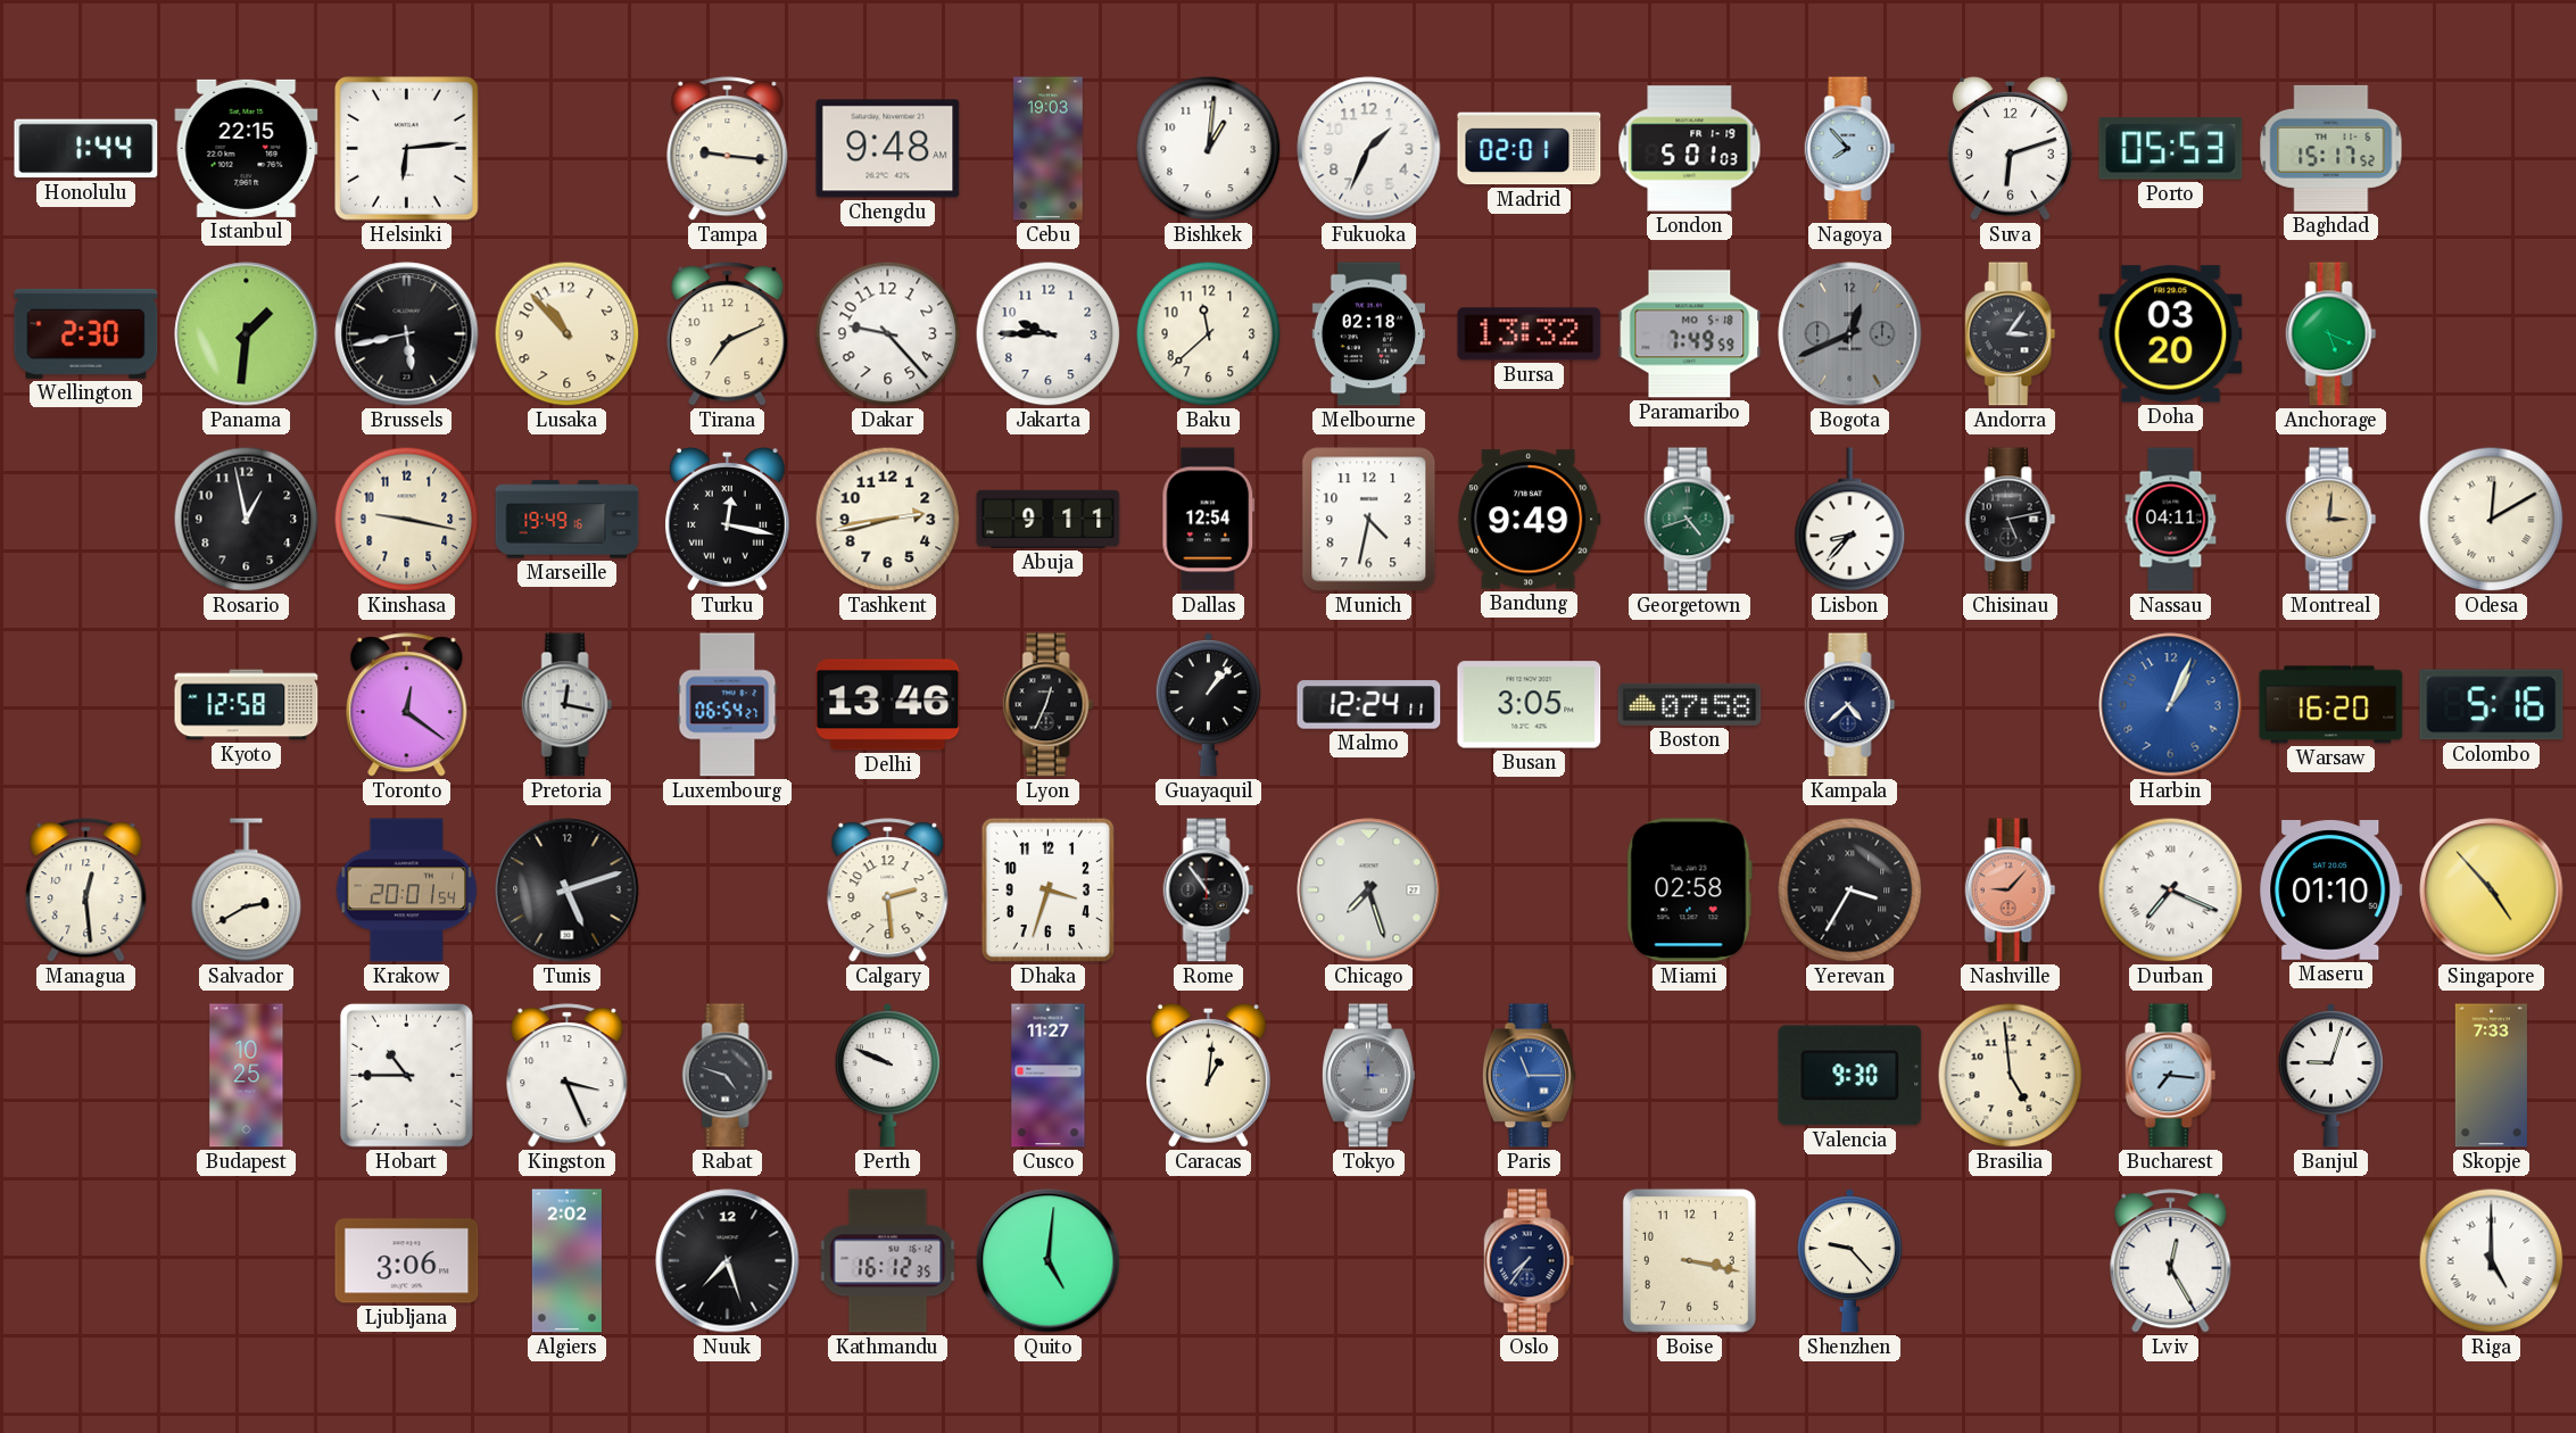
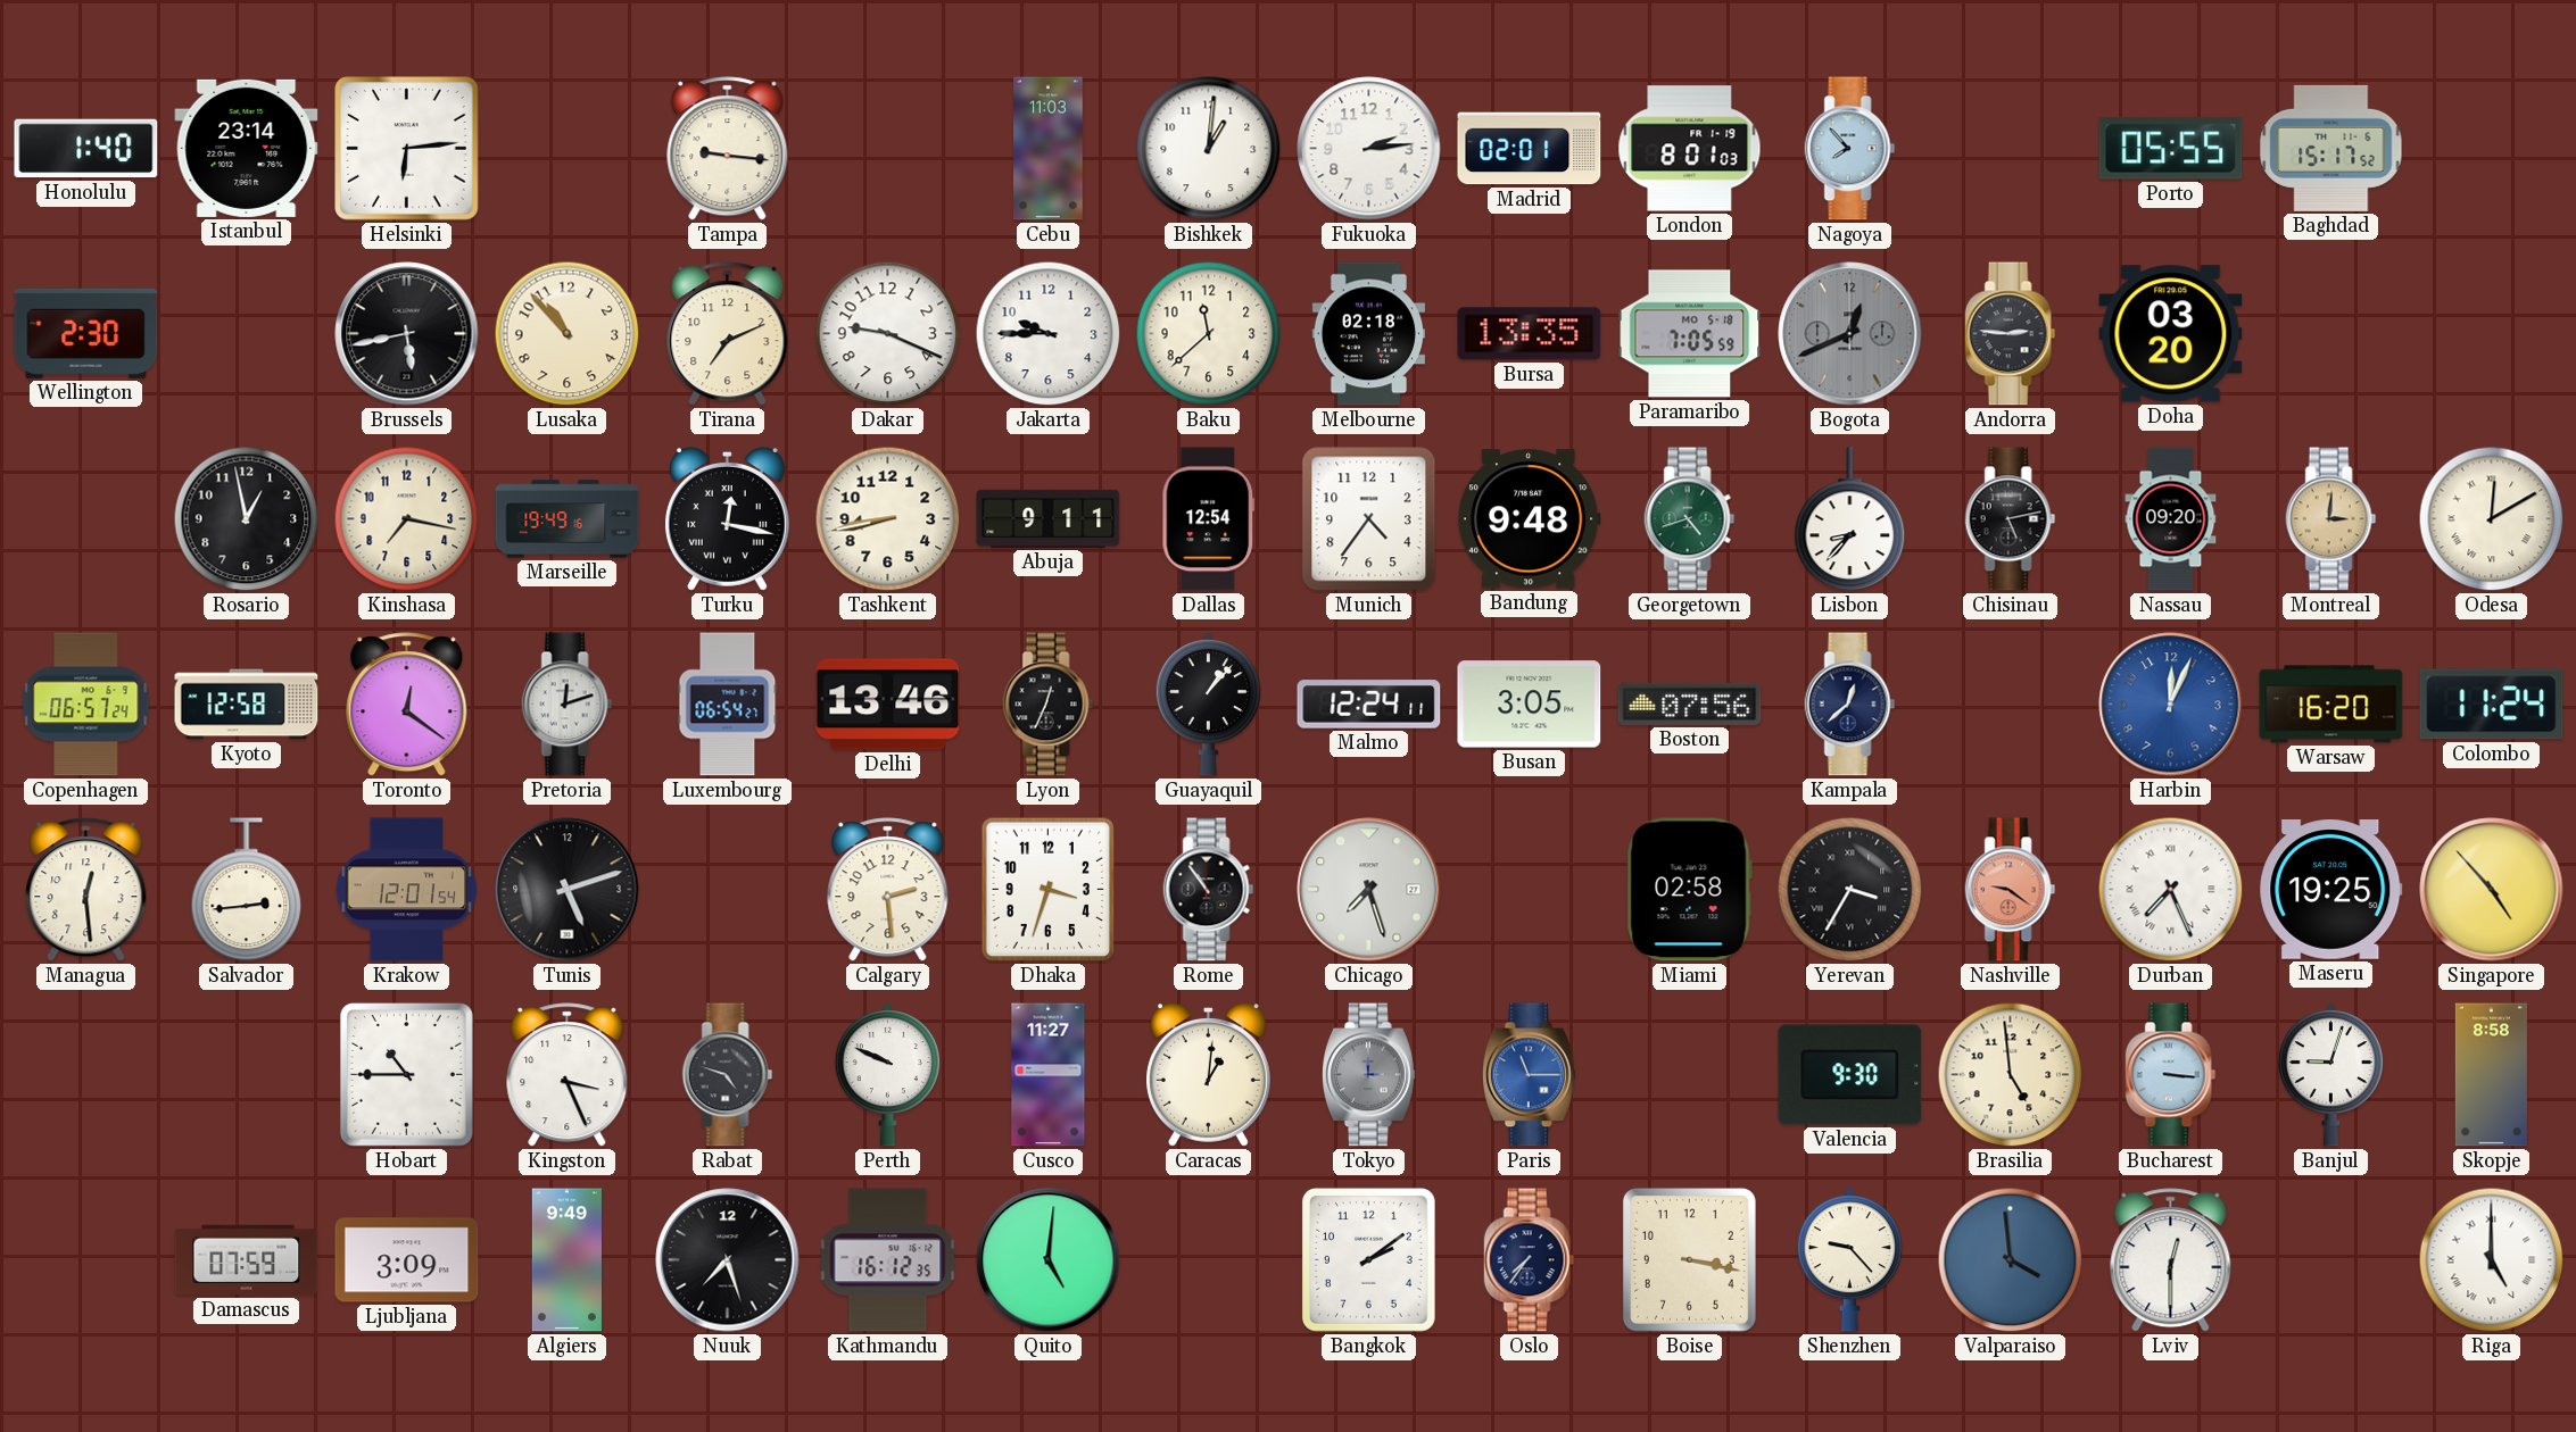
Honolulu: 1:44 -> 1:40
Istanbul: 22:15 -> 23:14
Chengdu: 9:48 -> none
Cebu: 19:03 -> 11:03
Fukuoka: 1:34 -> 2:14
London: 5:01 -> 8:01
Suva: 6:12 -> none
Porto: 05:53 -> 05:55
Panama: 1:31 -> none
Dakar: 9:23 -> 9:19
Bursa: 13:32 -> 13:35
Paramaribo: 7:49 -> 7:05
Andorra: 3:06 -> 2:46
Anchorage: 5:19 -> none
Kinshasa: 9:17 -> 7:17
Tashkent: 2:43 -> 8:43
Munich: 4:32 -> 4:36
Bandung: 9:49 -> 9:48
Nassau: 04:11 -> 09:20
Copenhagen: none -> 06:57
Pretoria: 12:17 -> 12:12
Boston: 07:58 -> 07:56
Kampala: 4:38 -> 12:38
Harbin: 1:04 -> 12:04
Colombo: 5:16 -> 11:24
Salvador: 2:40 -> 2:44
Krakow: 20:01 -> 12:01
Nashville: 9:07 -> 9:21
Durban: 7:19 -> 7:26
Maseru: 01:10 -> 19:25
Budapest: 10:25 -> none
Bucharest: 7:16 -> 3:16
Skopje: 7:33 -> 8:58
Damascus: none -> 07:59
Ljubljana: 3:06 -> 3:09
Algiers: 2:02 -> 9:49
Bangkok: none -> 2:09
Valparaiso: none -> 3:59
Lviv: 12:25 -> 12:30
